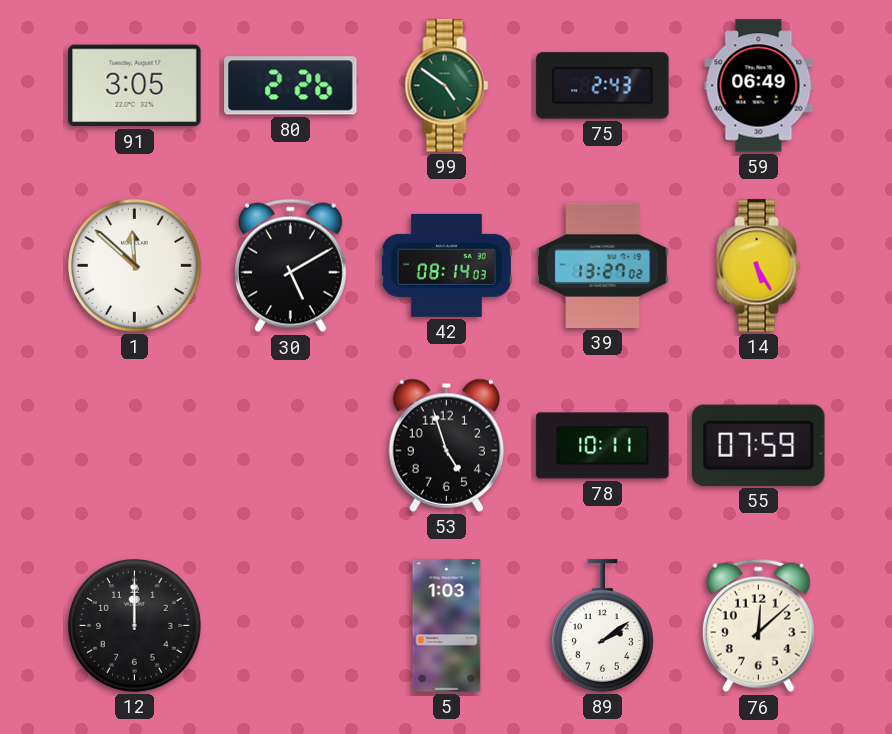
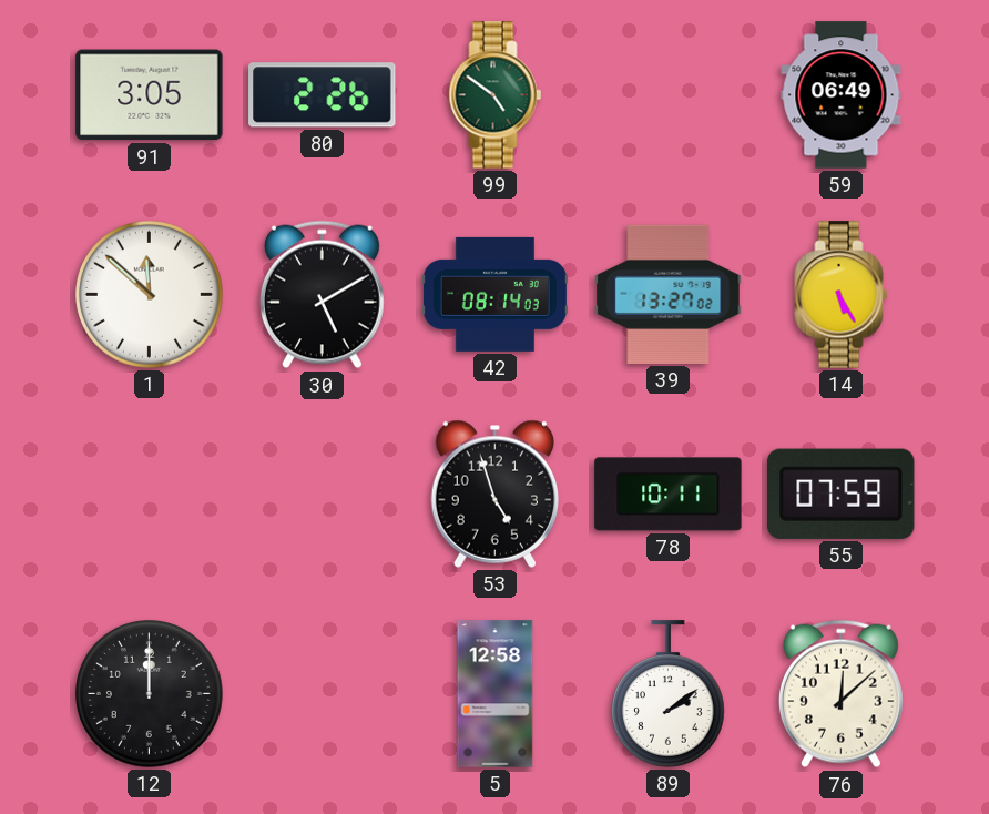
75: 2:43 -> none
5: 1:03 -> 12:58
